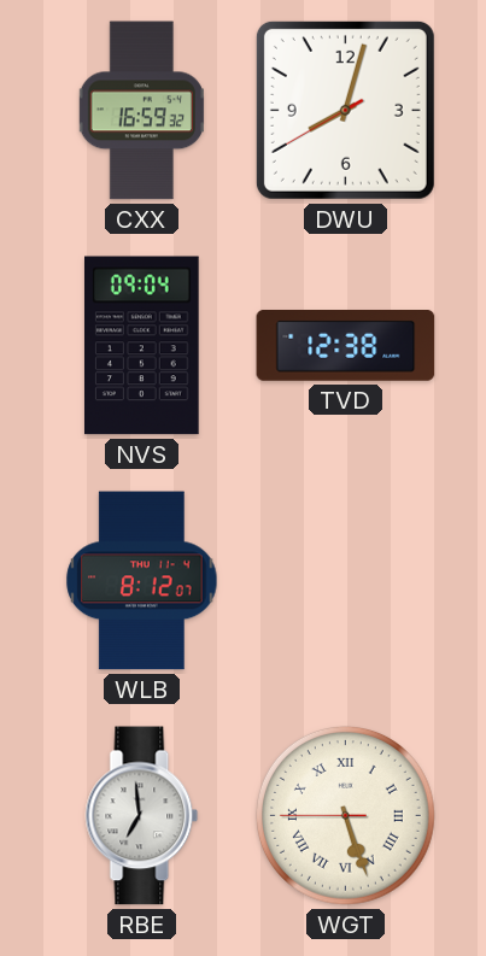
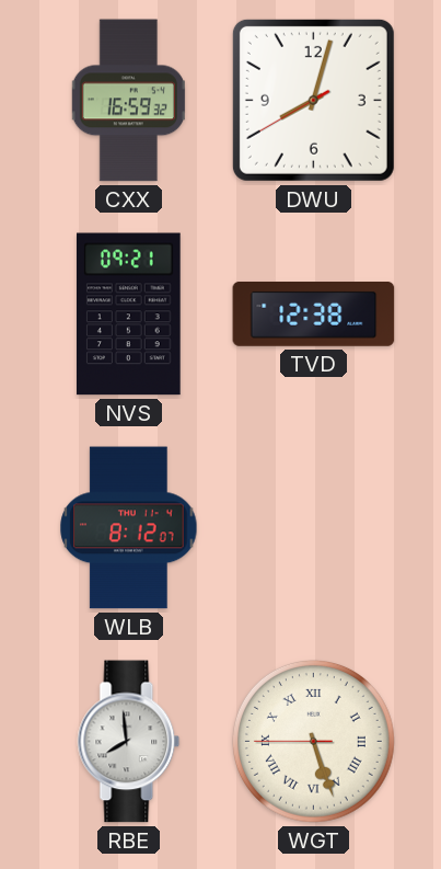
NVS: 09:04 -> 09:21
RBE: 6:59 -> 7:59
